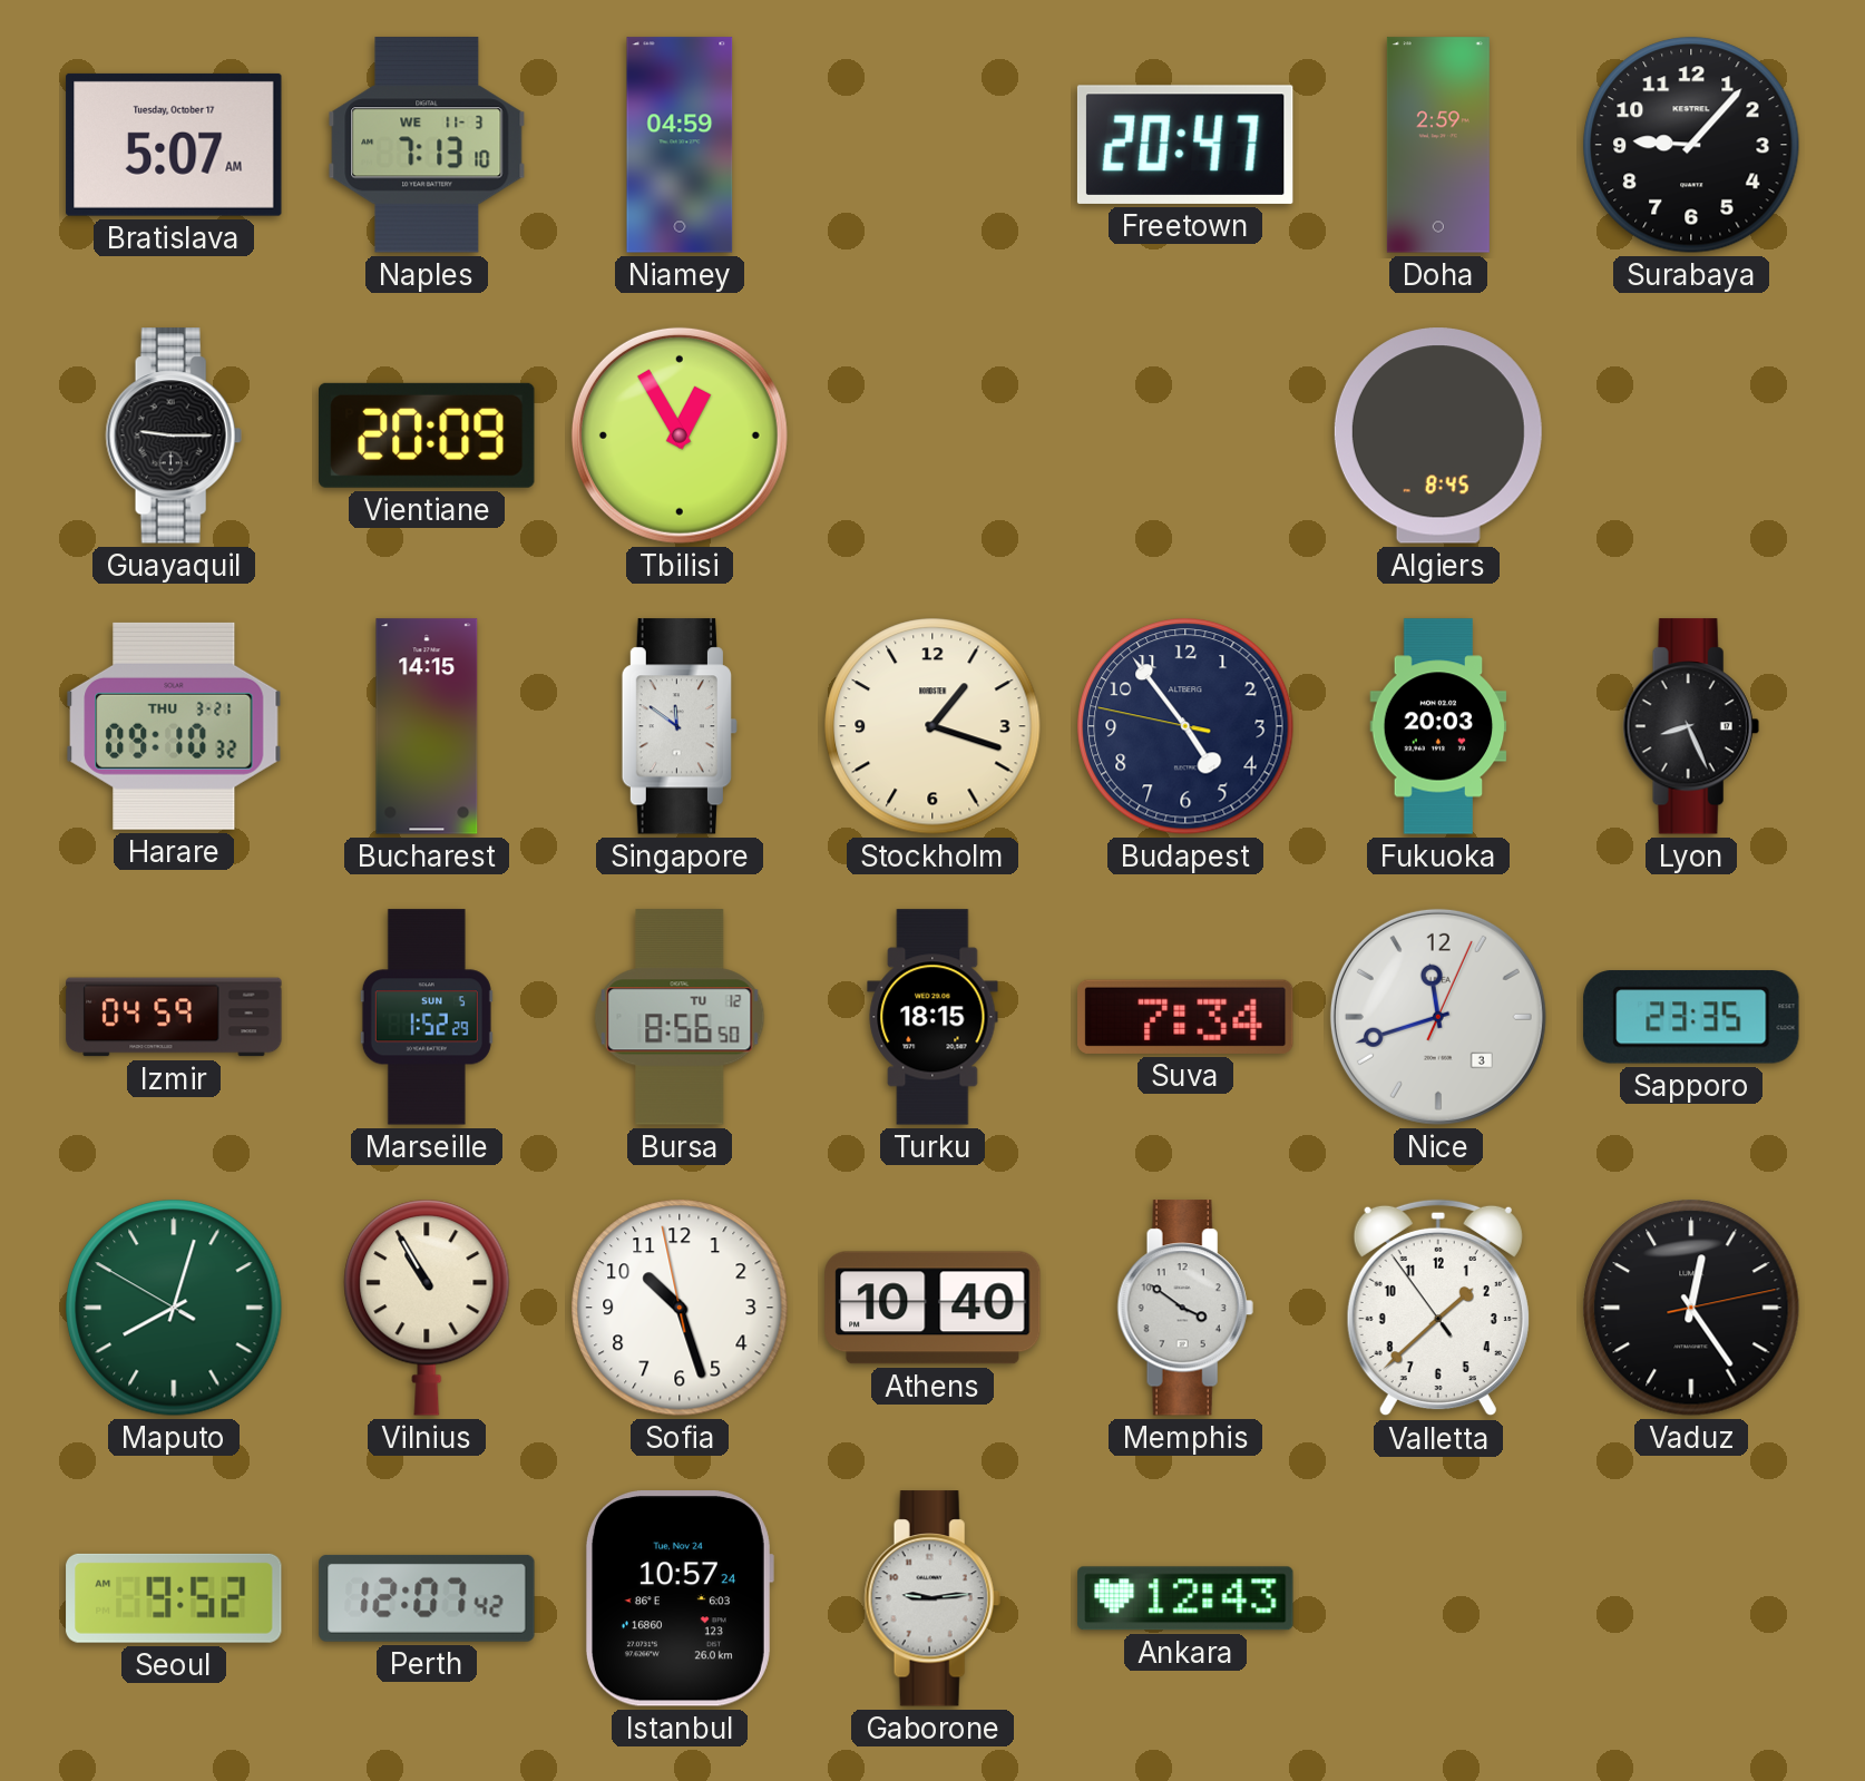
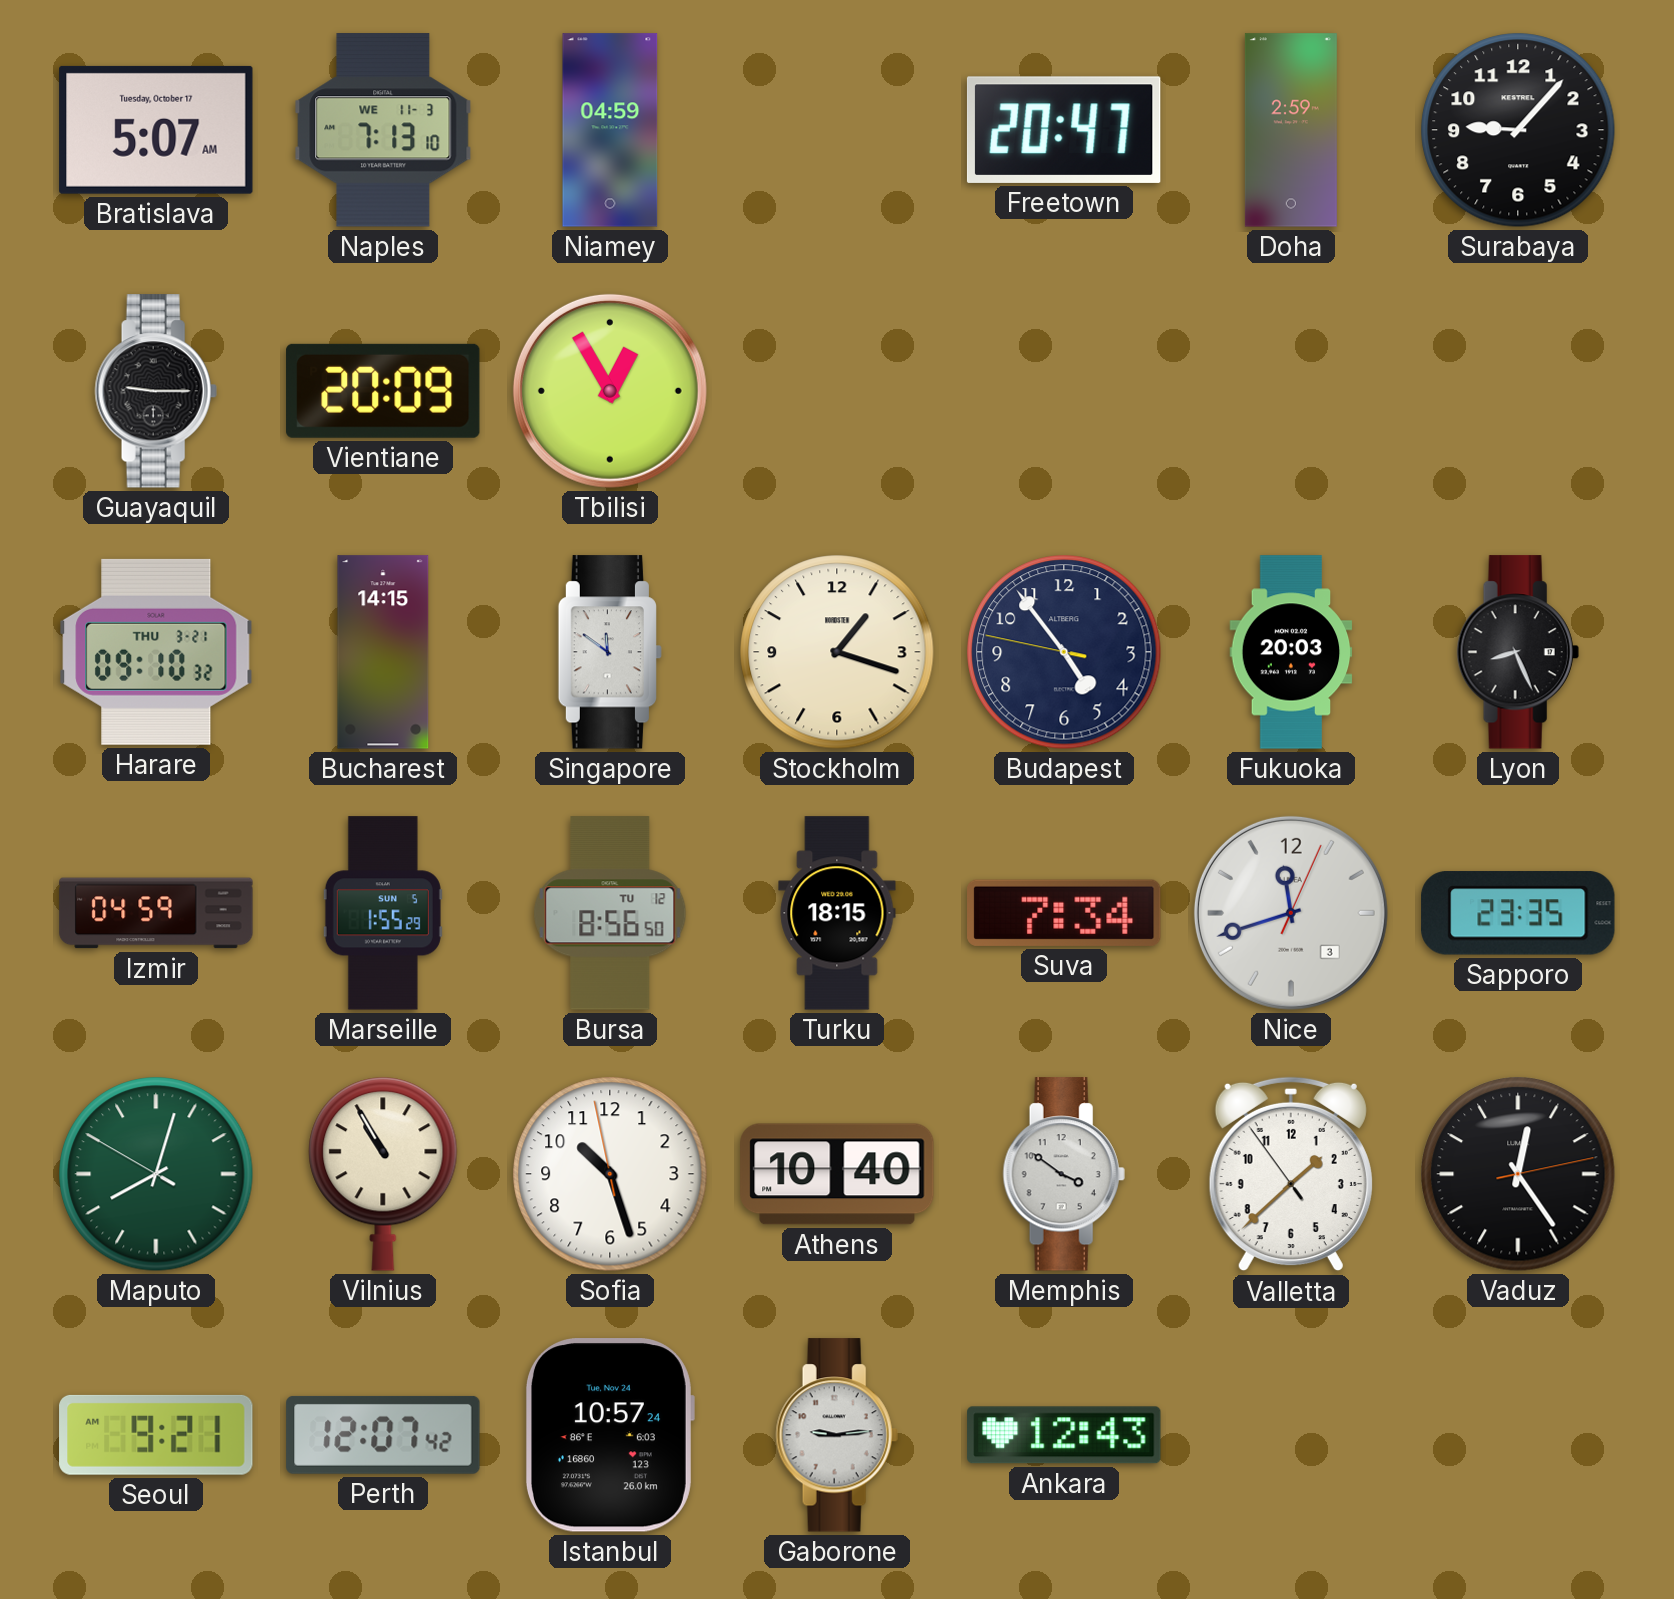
Algiers: 8:45 -> none
Marseille: 1:52 -> 1:55
Seoul: 9:52 -> 9:21
